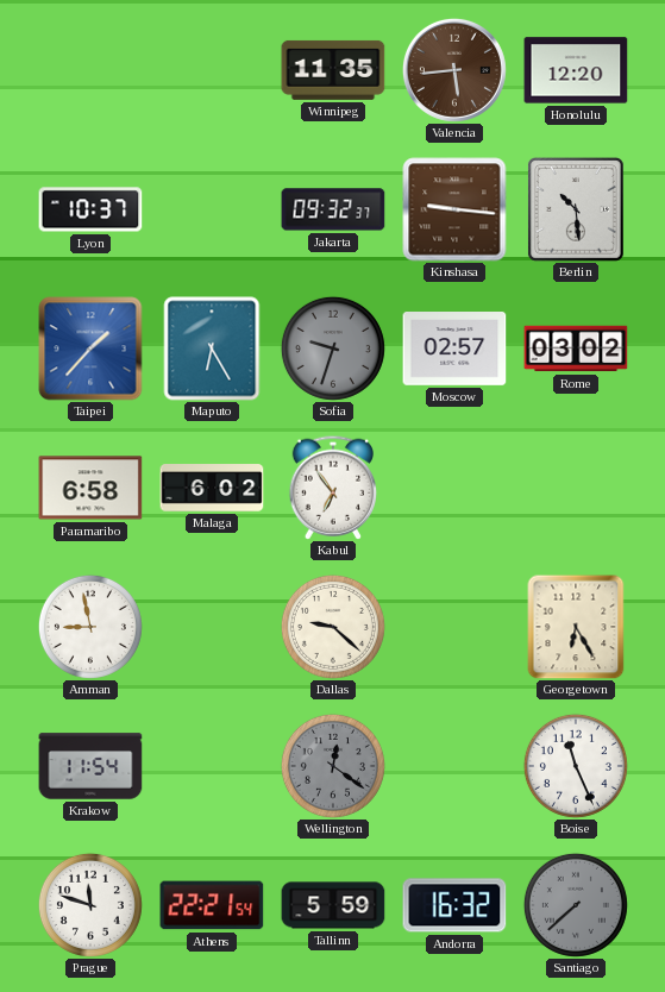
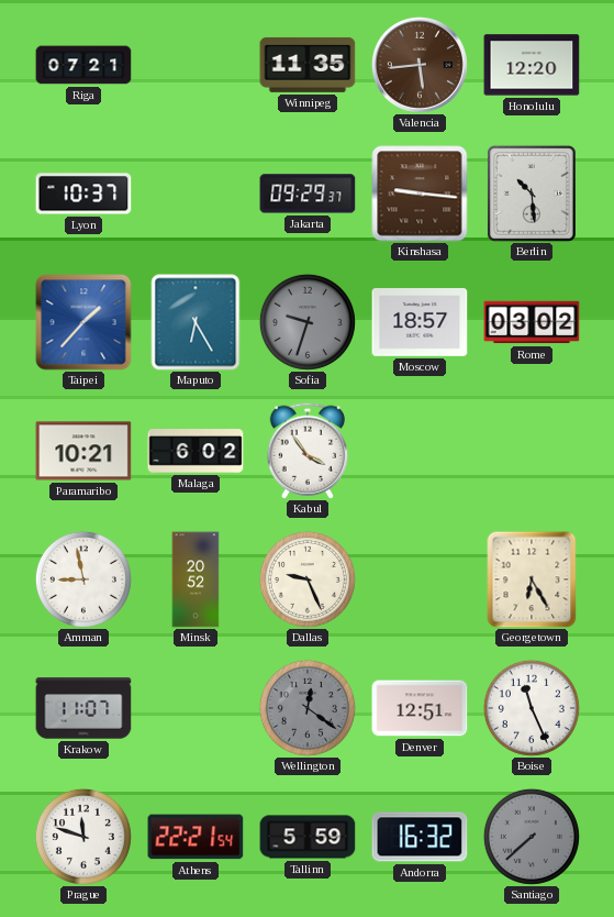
Riga: none -> 07:21
Jakarta: 09:32 -> 09:29
Moscow: 02:57 -> 18:57
Paramaribo: 6:58 -> 10:21
Kabul: 6:54 -> 3:54
Minsk: none -> 20:52
Dallas: 9:22 -> 9:26
Krakow: 11:54 -> 11:07
Denver: none -> 12:51
